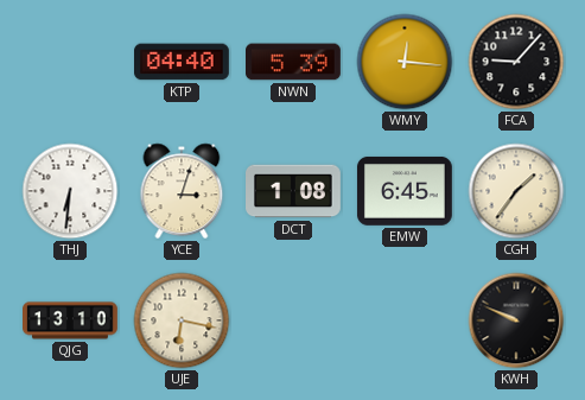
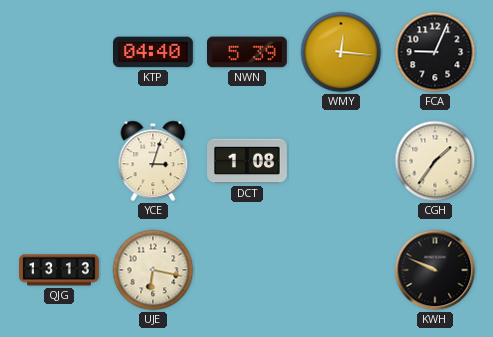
FCA: 9:07 -> 9:04
THJ: 6:31 -> none
EMW: 6:45 -> none
QJG: 13:10 -> 13:13
